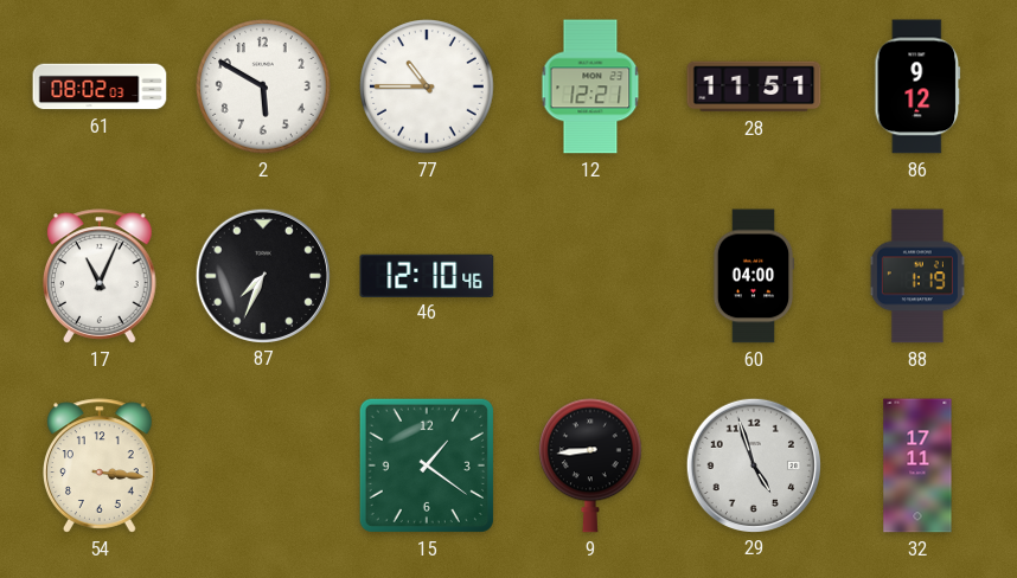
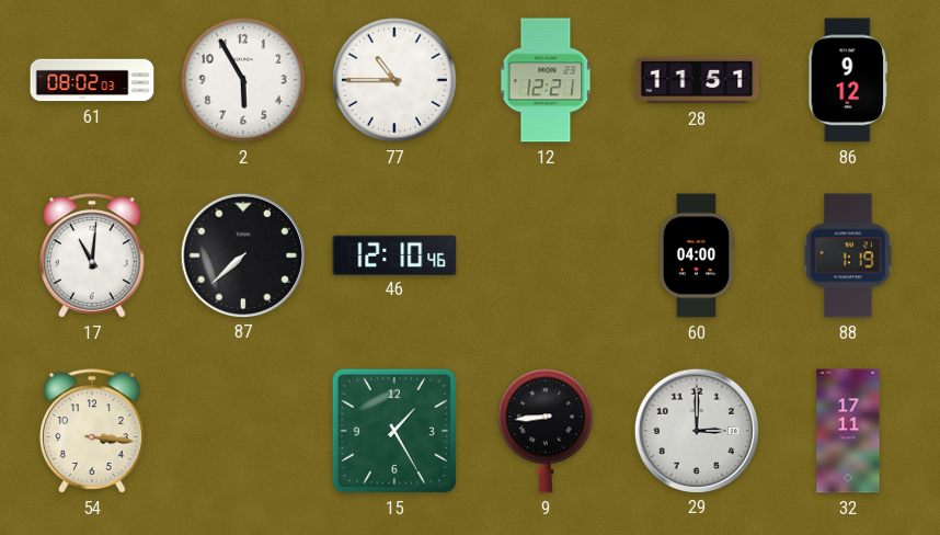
2: 5:50 -> 5:55
17: 11:04 -> 11:01
87: 7:34 -> 7:38
15: 1:21 -> 1:25
29: 4:57 -> 3:00
